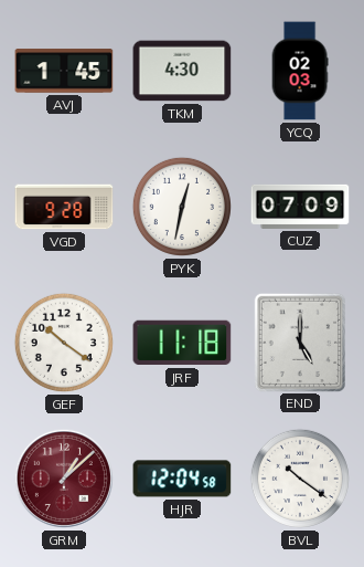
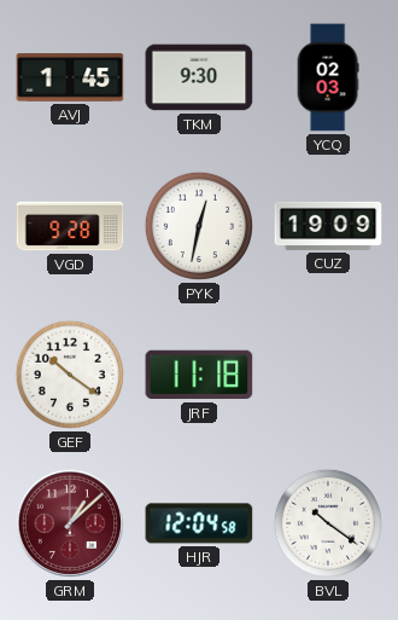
TKM: 4:30 -> 9:30
CUZ: 07:09 -> 19:09
END: 5:00 -> none
